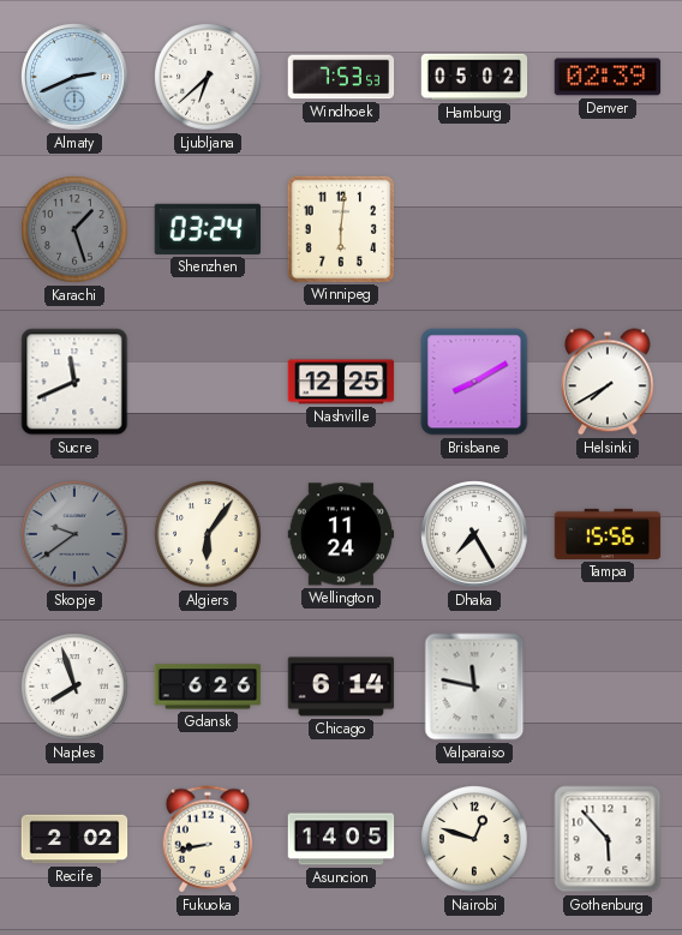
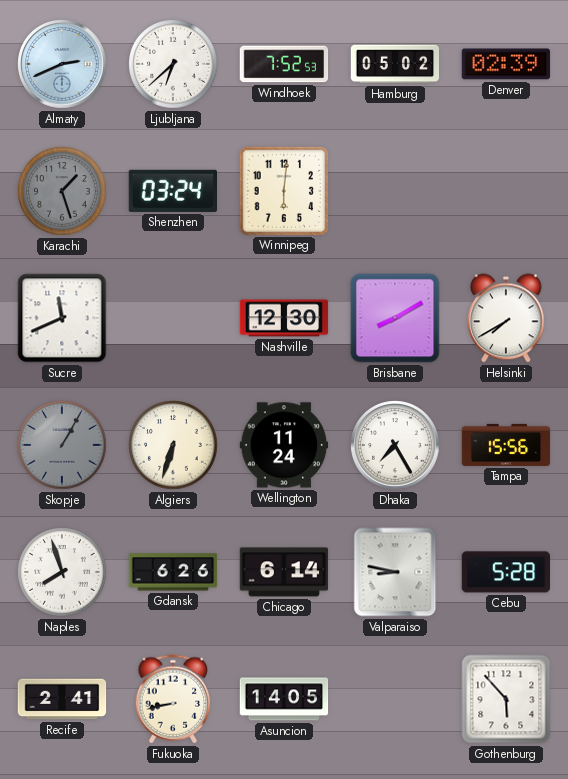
Windhoek: 7:53 -> 7:52
Nashville: 12:25 -> 12:30
Skopje: 9:39 -> 1:05
Algiers: 6:06 -> 6:33
Valparaiso: 11:47 -> 8:47
Cebu: none -> 5:28
Recife: 2:02 -> 2:41
Nairobi: 12:48 -> none
